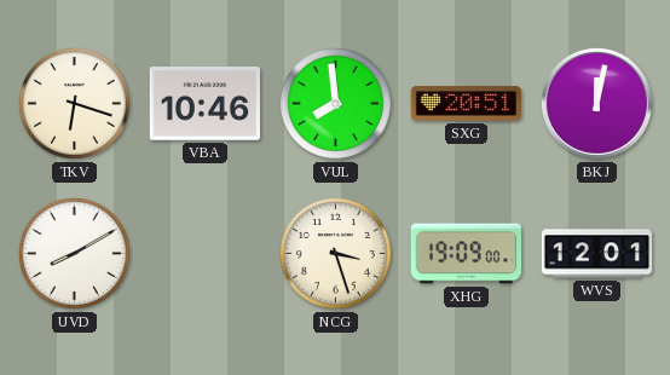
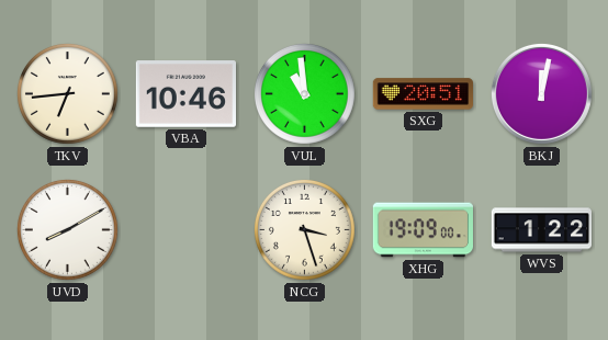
TKV: 6:18 -> 6:44
VUL: 7:59 -> 10:59
WVS: 12:01 -> 1:22
